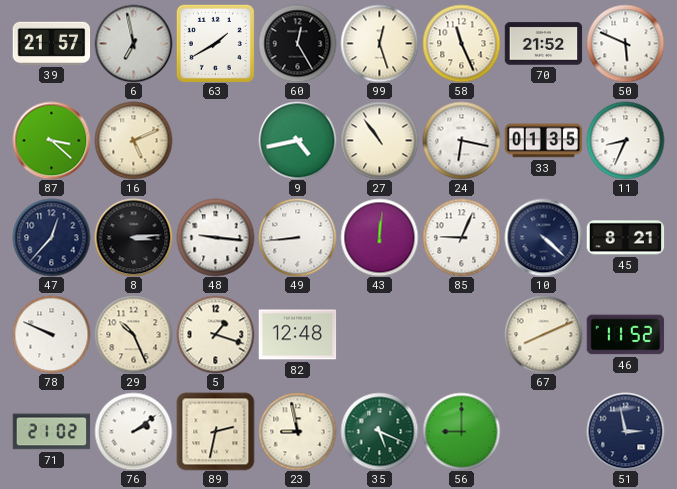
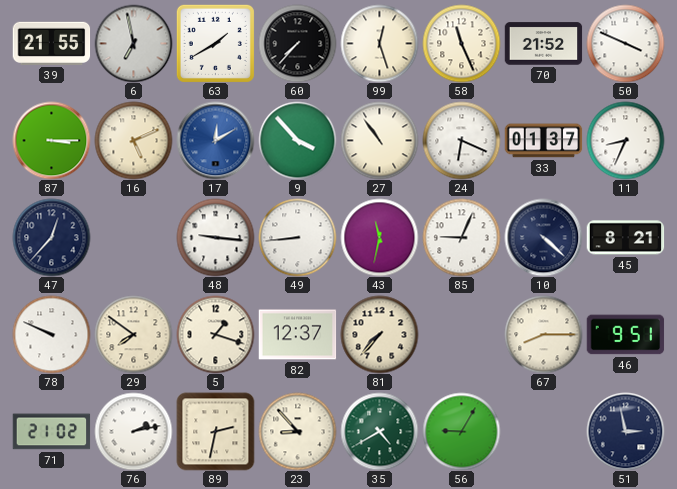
39: 21:57 -> 21:55
60: 12:25 -> 7:37
50: 5:49 -> 3:49
87: 3:22 -> 3:15
17: none -> 12:10
9: 4:43 -> 3:53
24: 6:17 -> 6:19
33: 01:35 -> 01:37
8: 3:14 -> none
43: 12:01 -> 11:32
29: 10:26 -> 7:51
82: 12:48 -> 12:37
81: none -> 7:37
67: 8:11 -> 8:15
46: 11:52 -> 9:51
76: 2:09 -> 2:13
23: 8:58 -> 8:53
35: 5:19 -> 4:40
56: 9:00 -> 9:05
